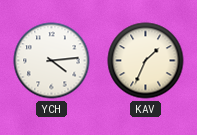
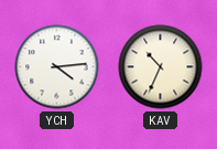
KAV: 1:34 -> 10:34
